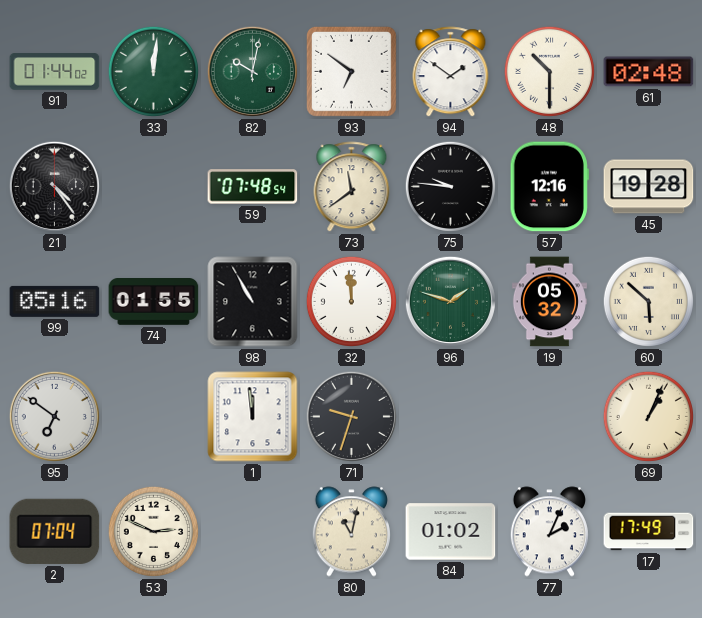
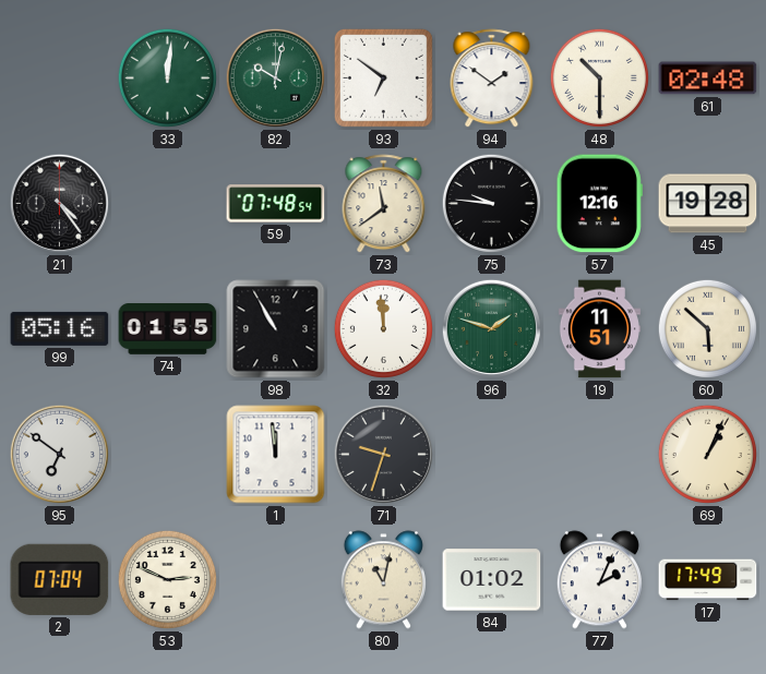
91: 01:44 -> none
19: 05:32 -> 11:51
